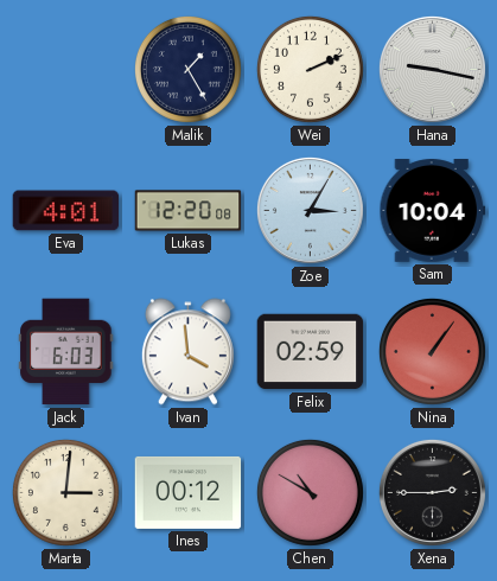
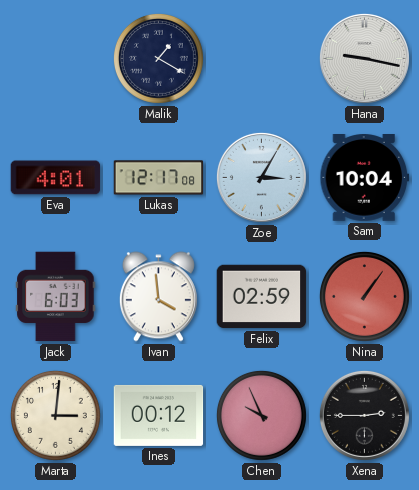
Malik: 1:25 -> 1:20
Wei: 2:11 -> none
Lukas: 12:20 -> 12:17
Chen: 10:50 -> 9:56
